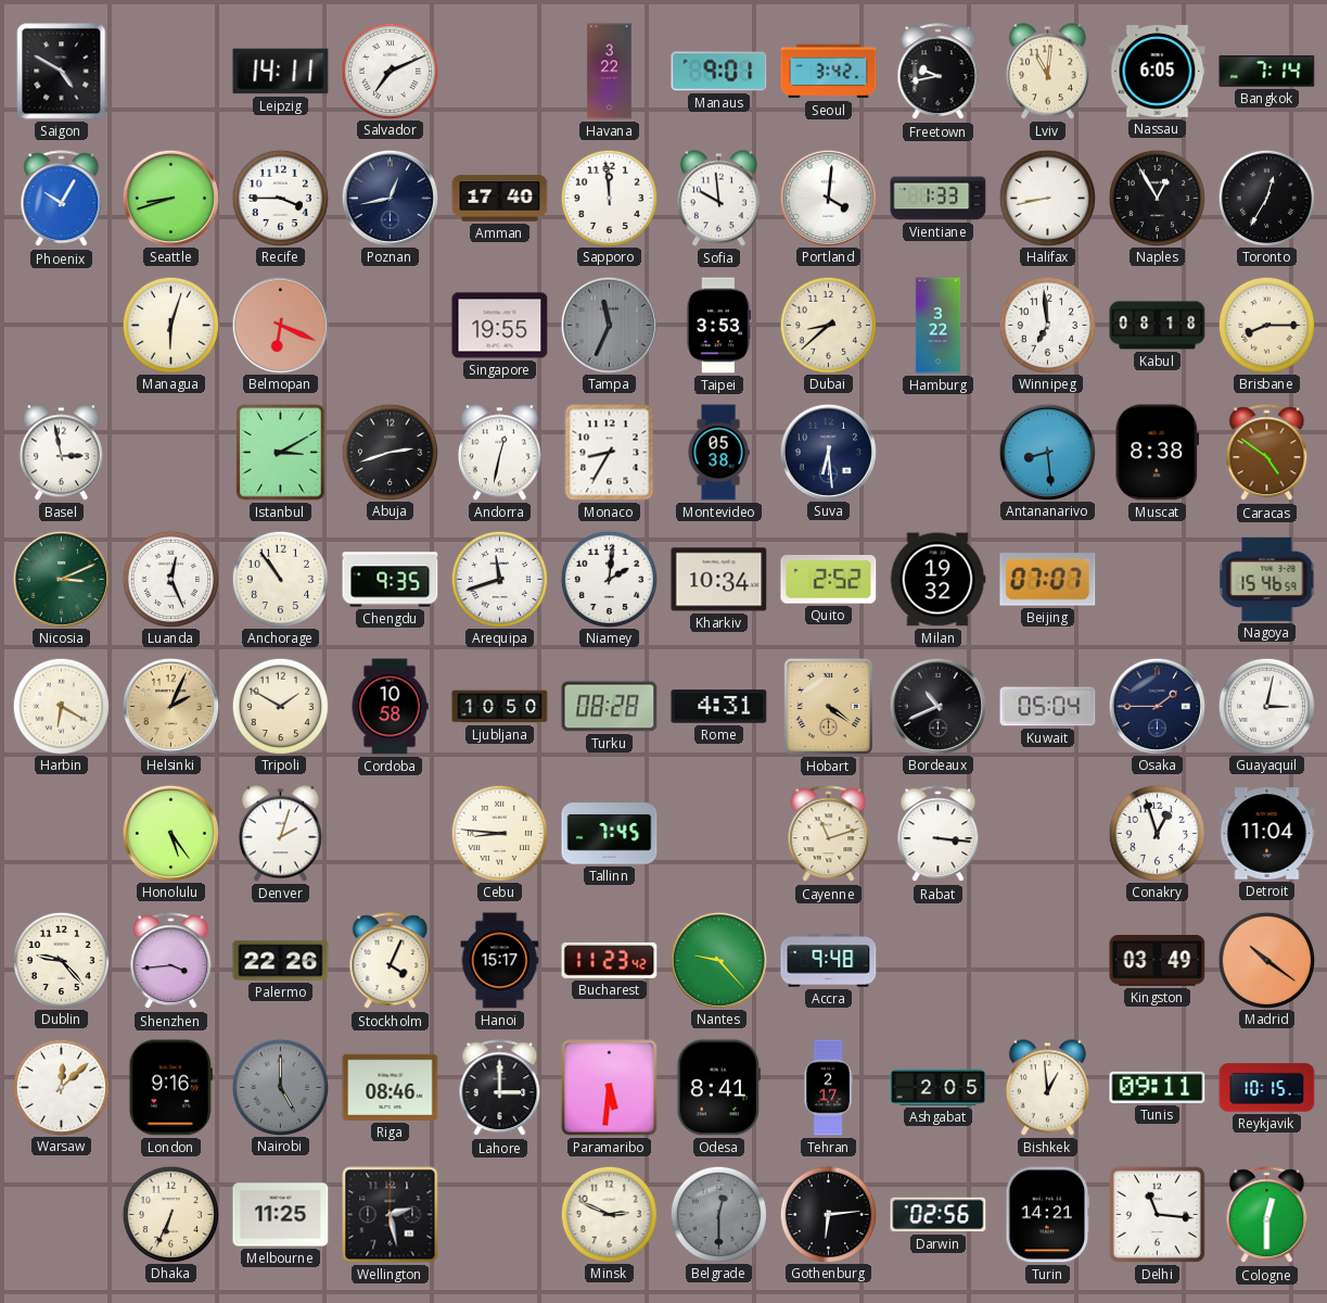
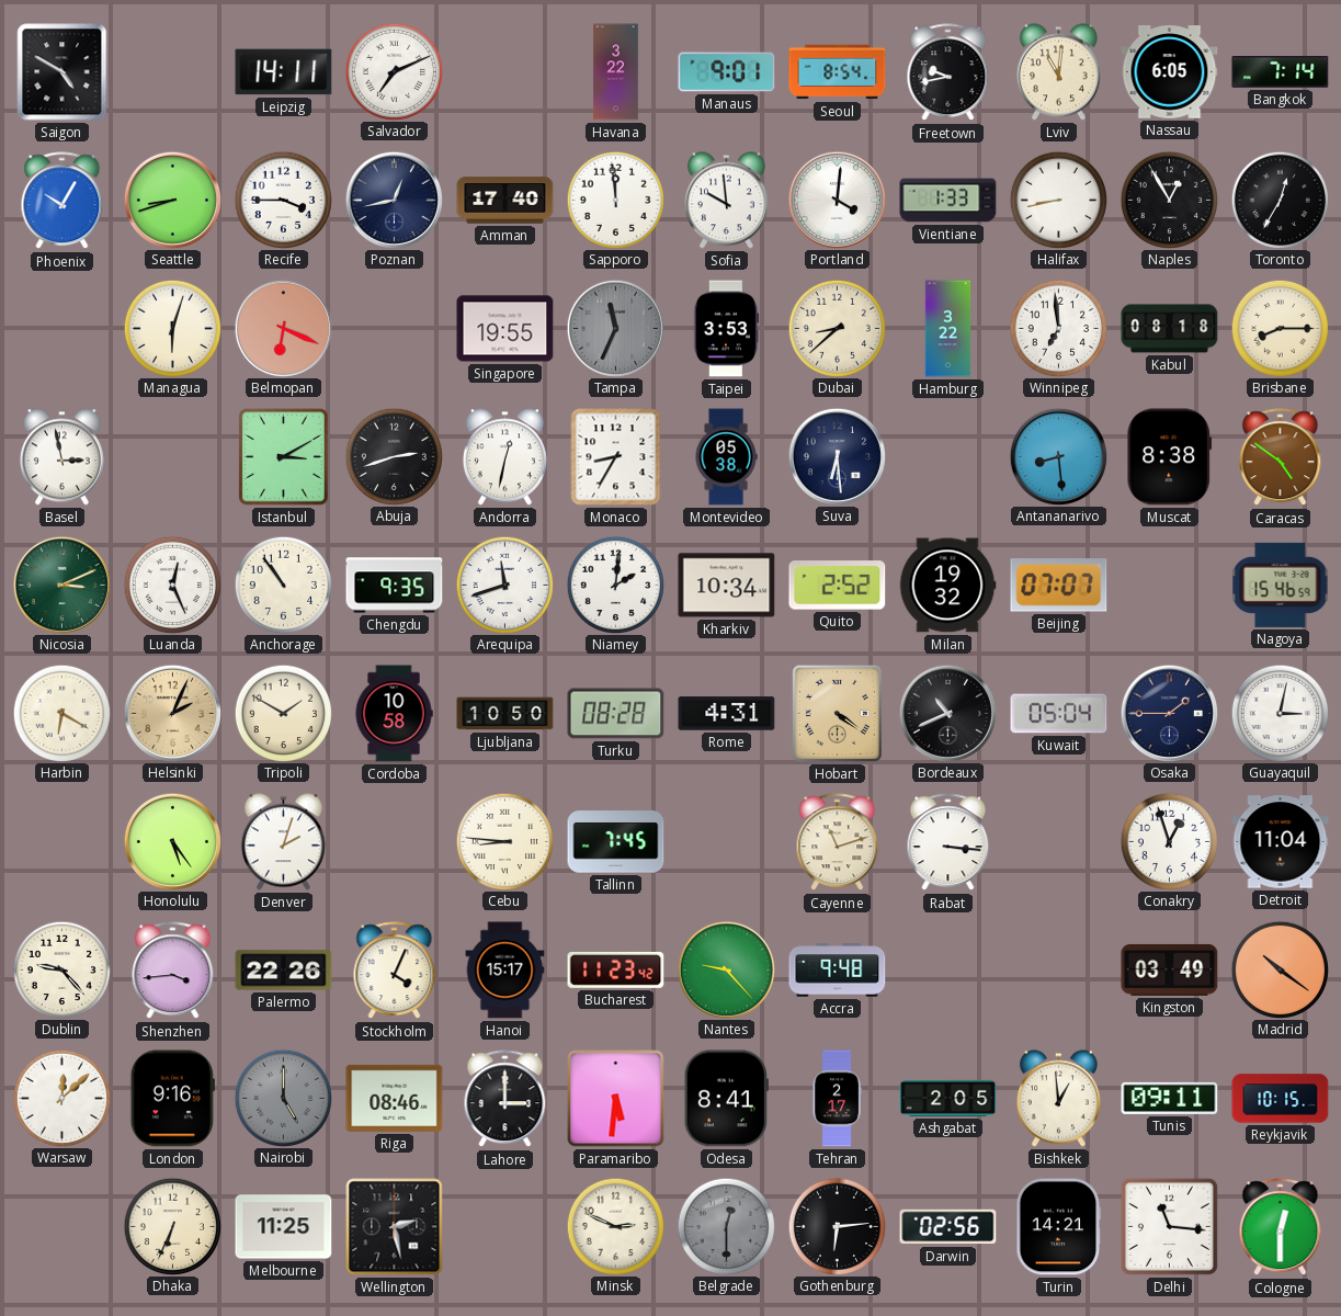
Seoul: 3:42 -> 8:54
